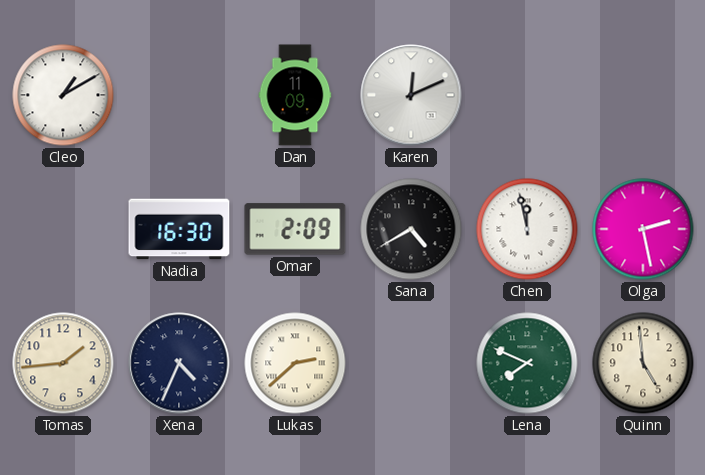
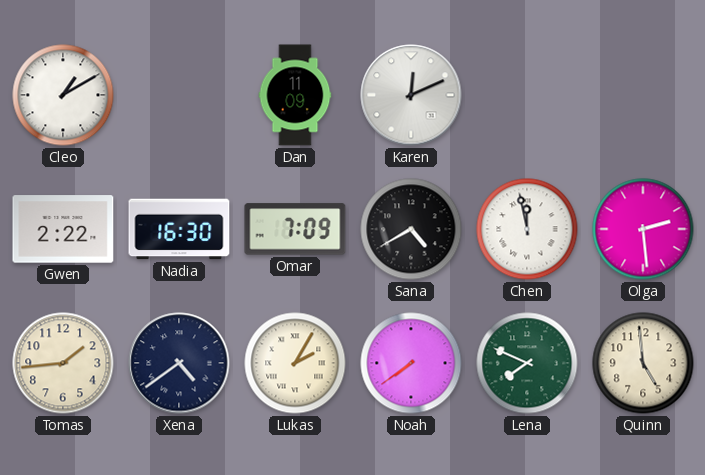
Gwen: none -> 2:22
Omar: 2:09 -> 7:09
Olga: 2:28 -> 2:29
Xena: 4:34 -> 4:39
Lukas: 2:38 -> 2:05
Noah: none -> 7:39
